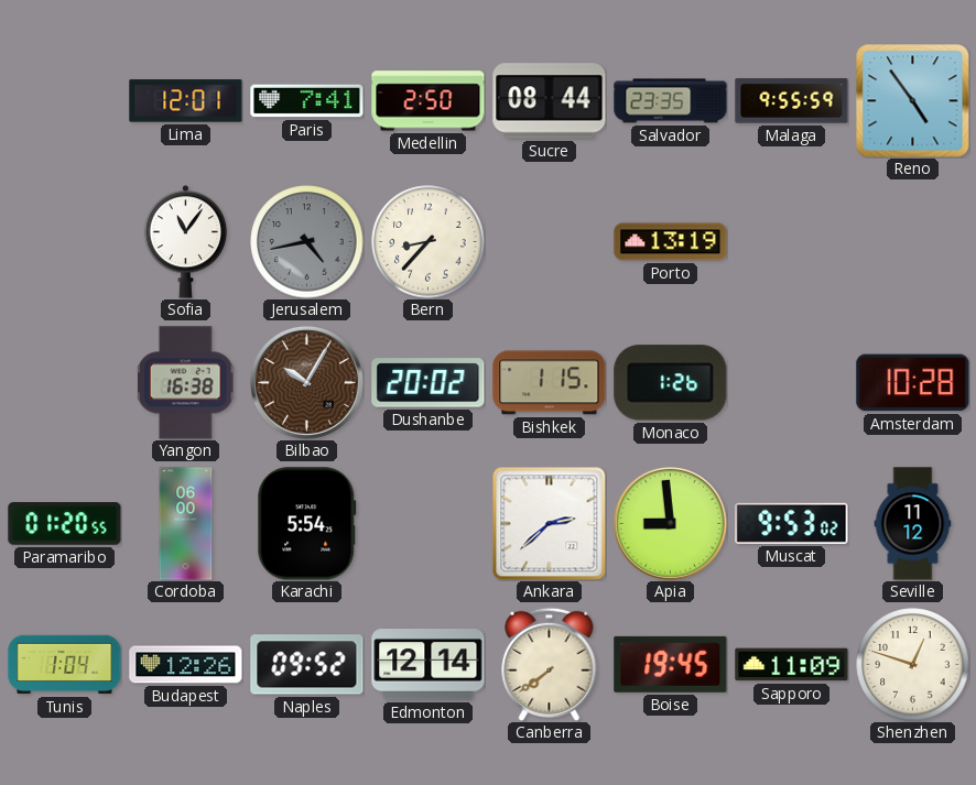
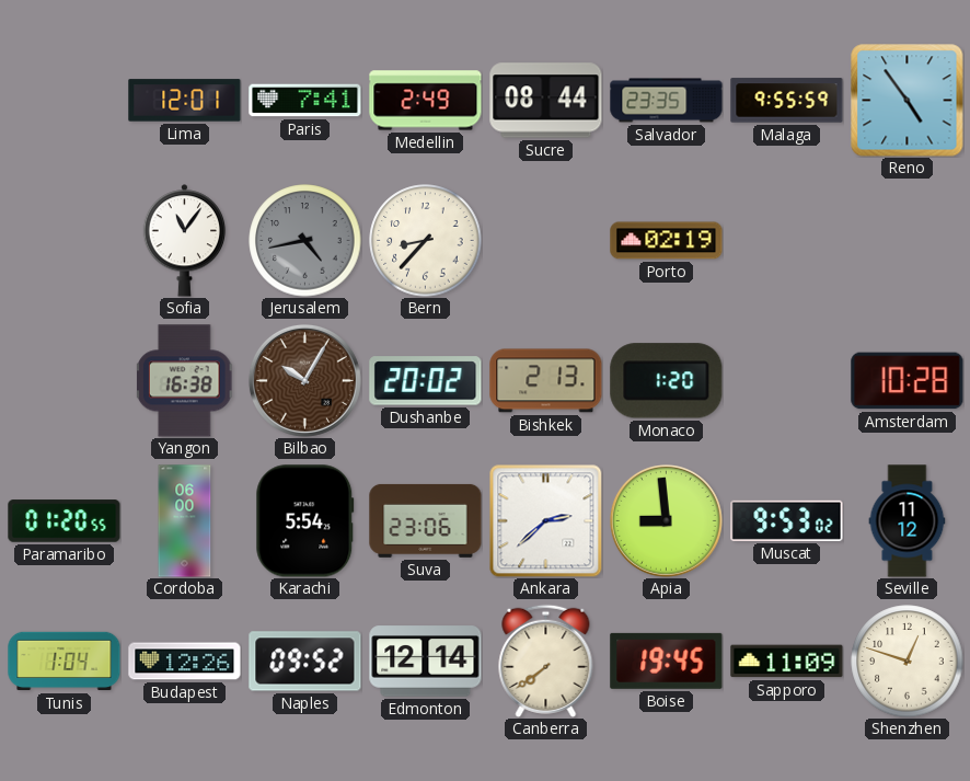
Medellin: 2:50 -> 2:49
Porto: 13:19 -> 02:19
Bishkek: 1:15 -> 2:13
Monaco: 1:26 -> 1:20
Suva: none -> 23:06
